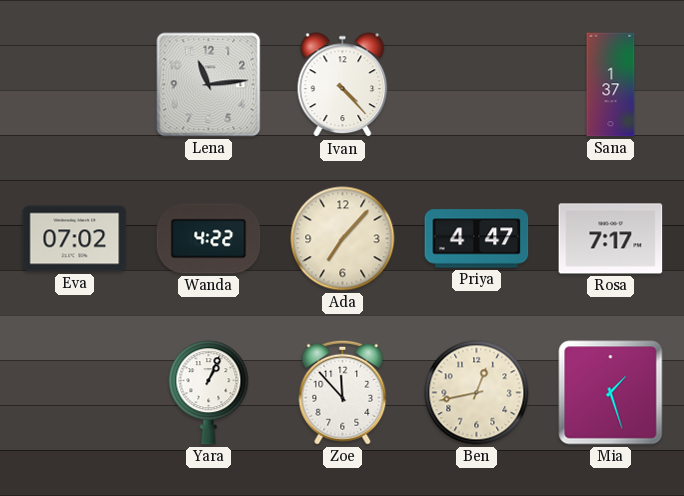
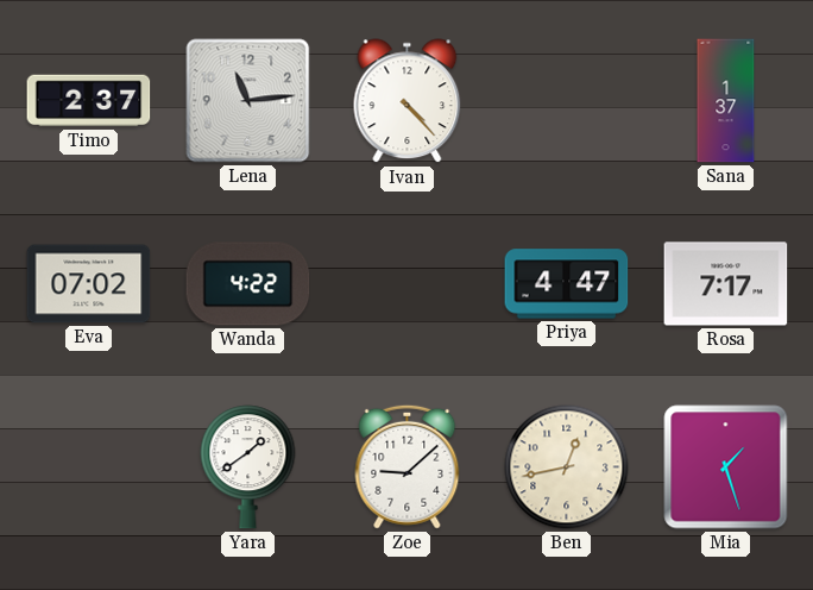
Timo: none -> 2:37
Ada: 7:07 -> none
Yara: 1:04 -> 1:39
Zoe: 11:53 -> 9:08
